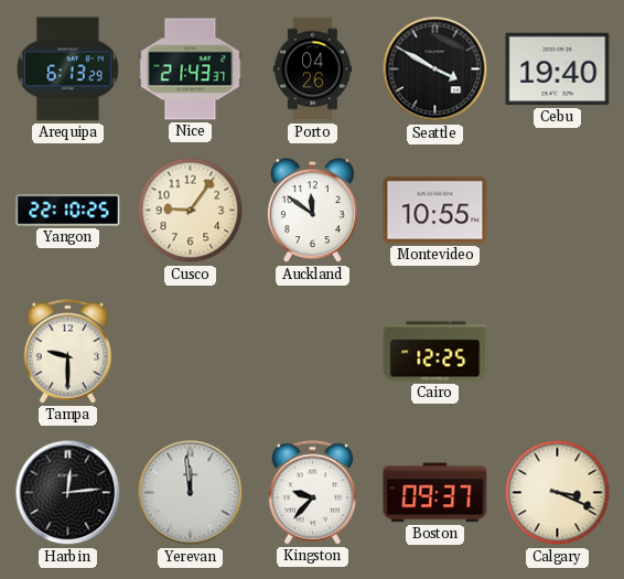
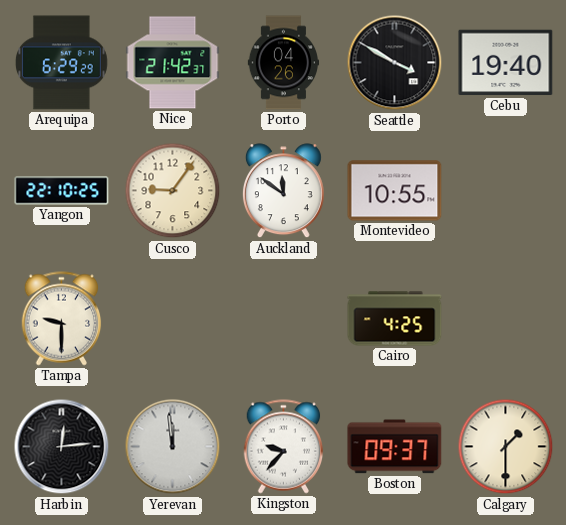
Arequipa: 6:13 -> 6:29
Nice: 21:43 -> 21:42
Cairo: 12:25 -> 4:25
Calgary: 3:19 -> 1:30
